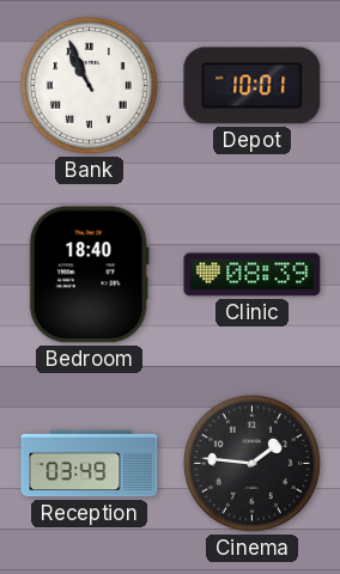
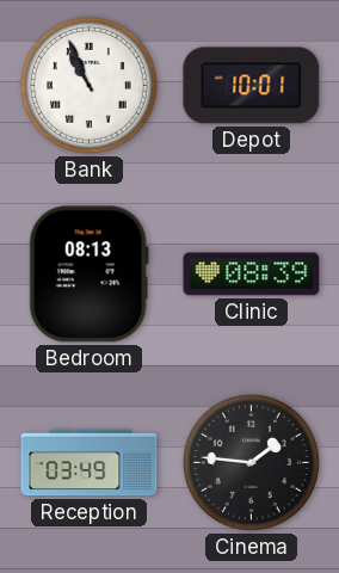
Bedroom: 18:40 -> 08:13
